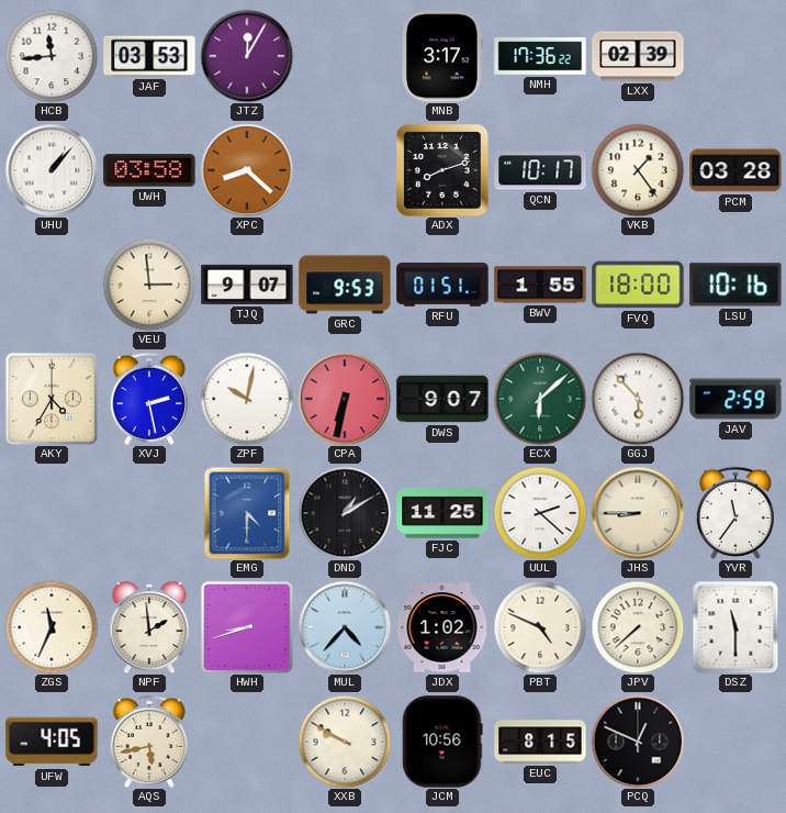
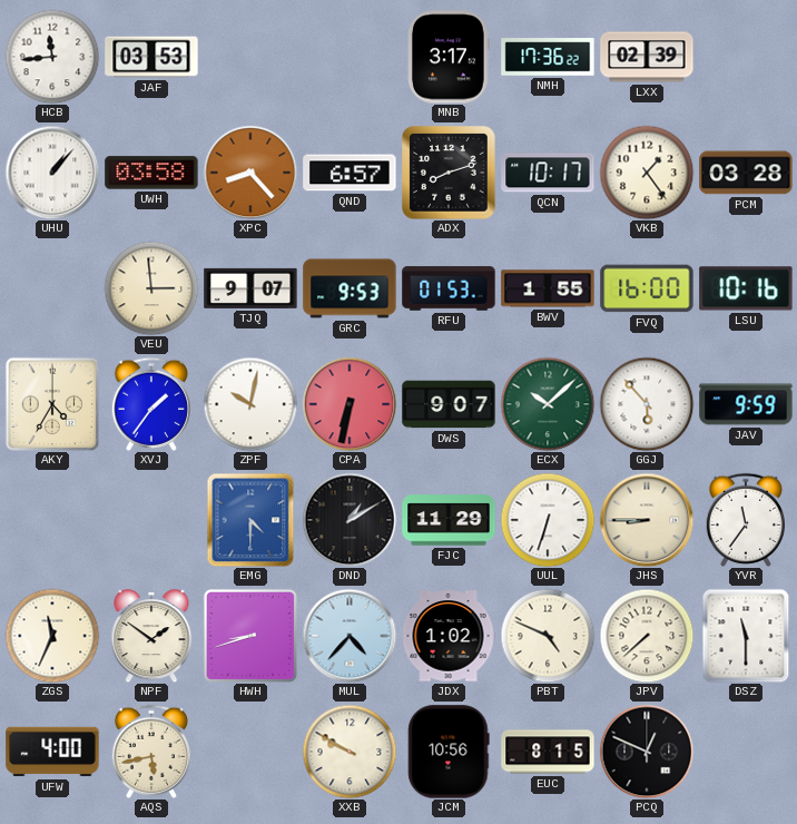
JTZ: 12:05 -> none
XPC: 8:22 -> 8:23
QND: none -> 6:57
RFU: 01:51 -> 01:53
FVQ: 18:00 -> 16:00
XVJ: 2:28 -> 1:36
ECX: 6:08 -> 10:08
JAV: 2:59 -> 9:59
FJC: 11:25 -> 11:29
UUL: 2:22 -> 6:33
NPF: 1:59 -> 1:51
UFW: 4:05 -> 4:00
